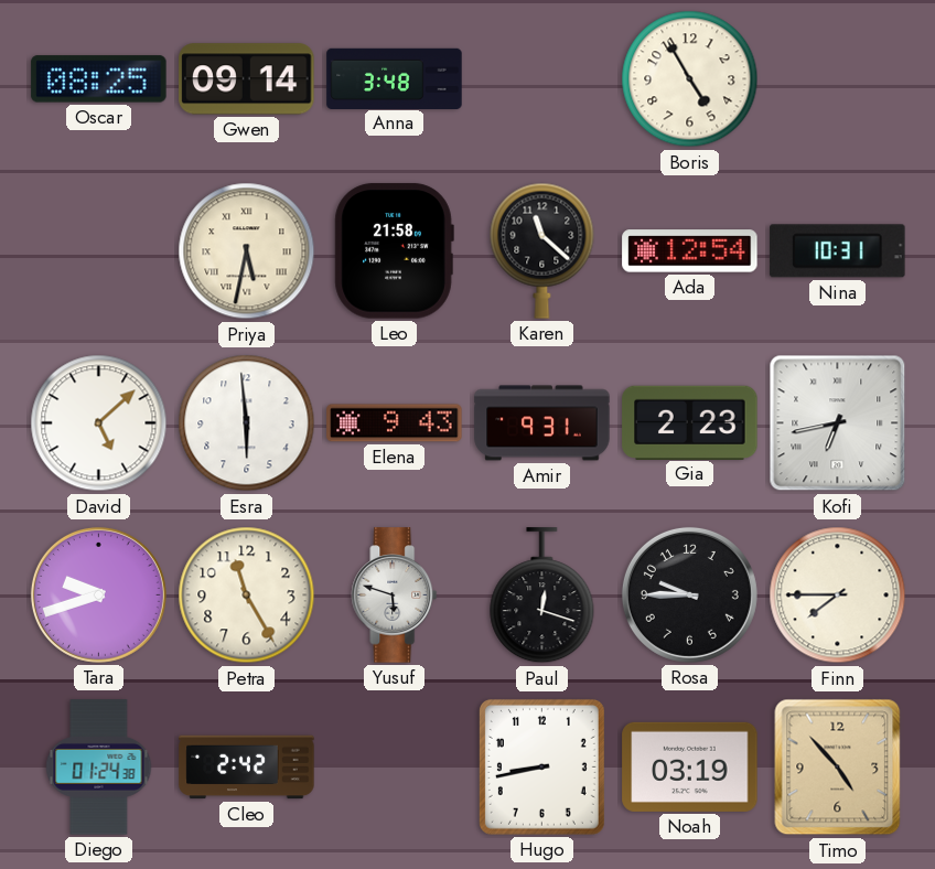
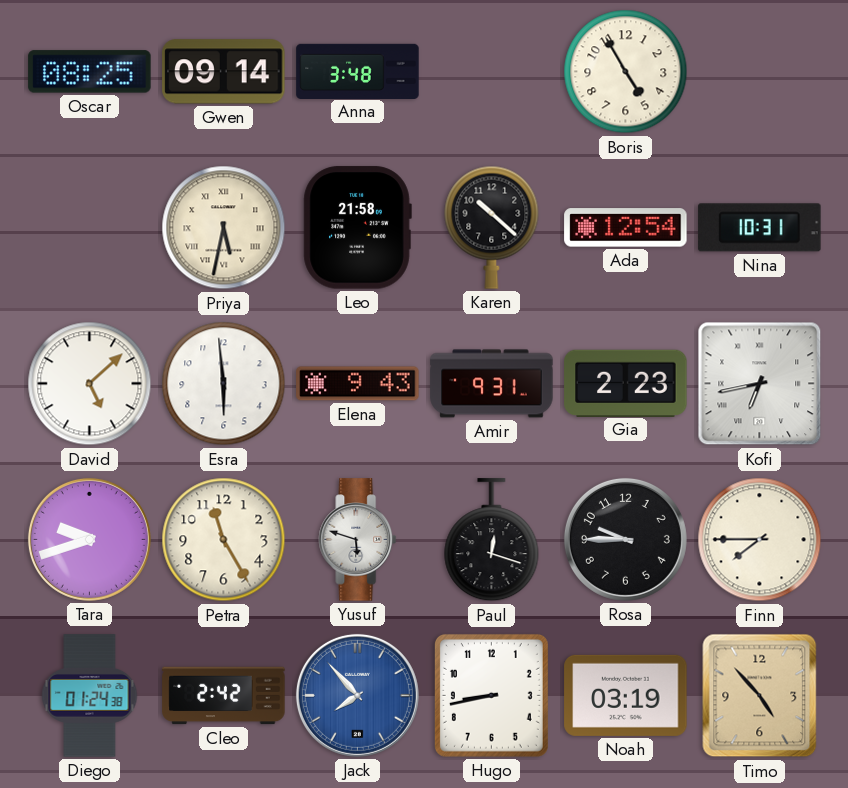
Karen: 11:22 -> 10:22
Jack: none -> 7:53
